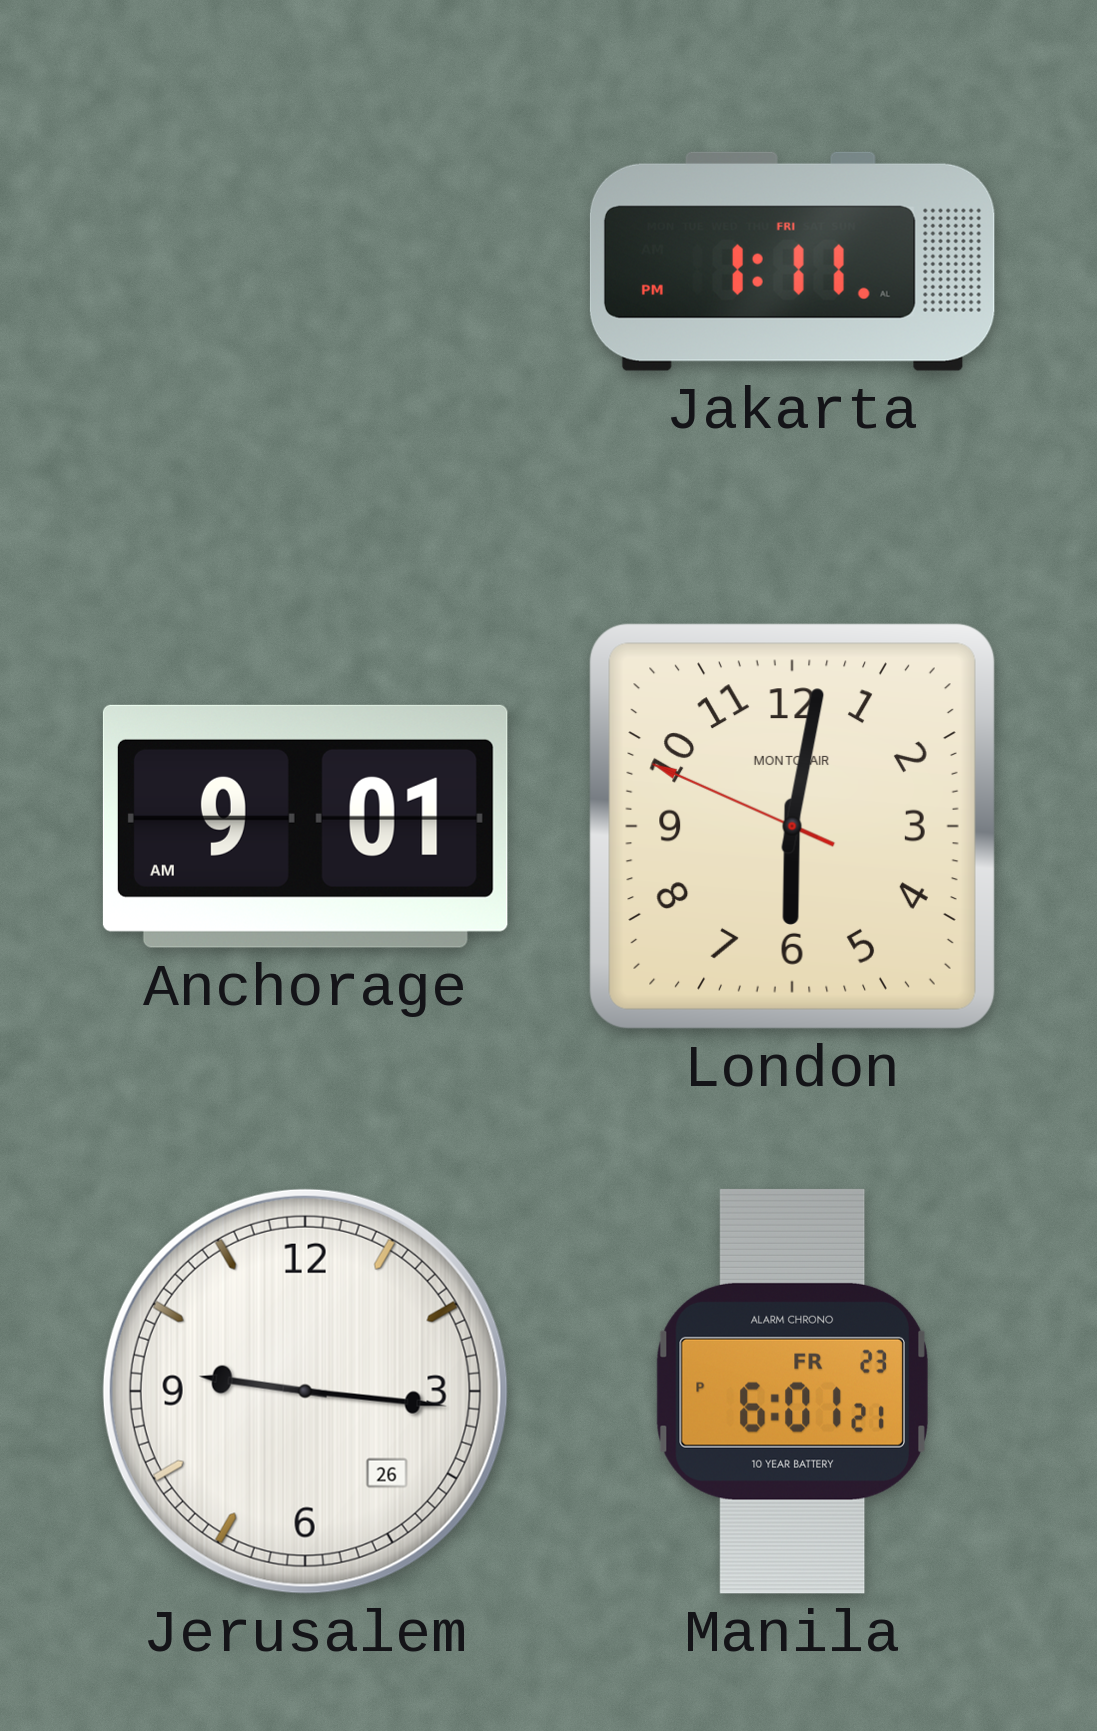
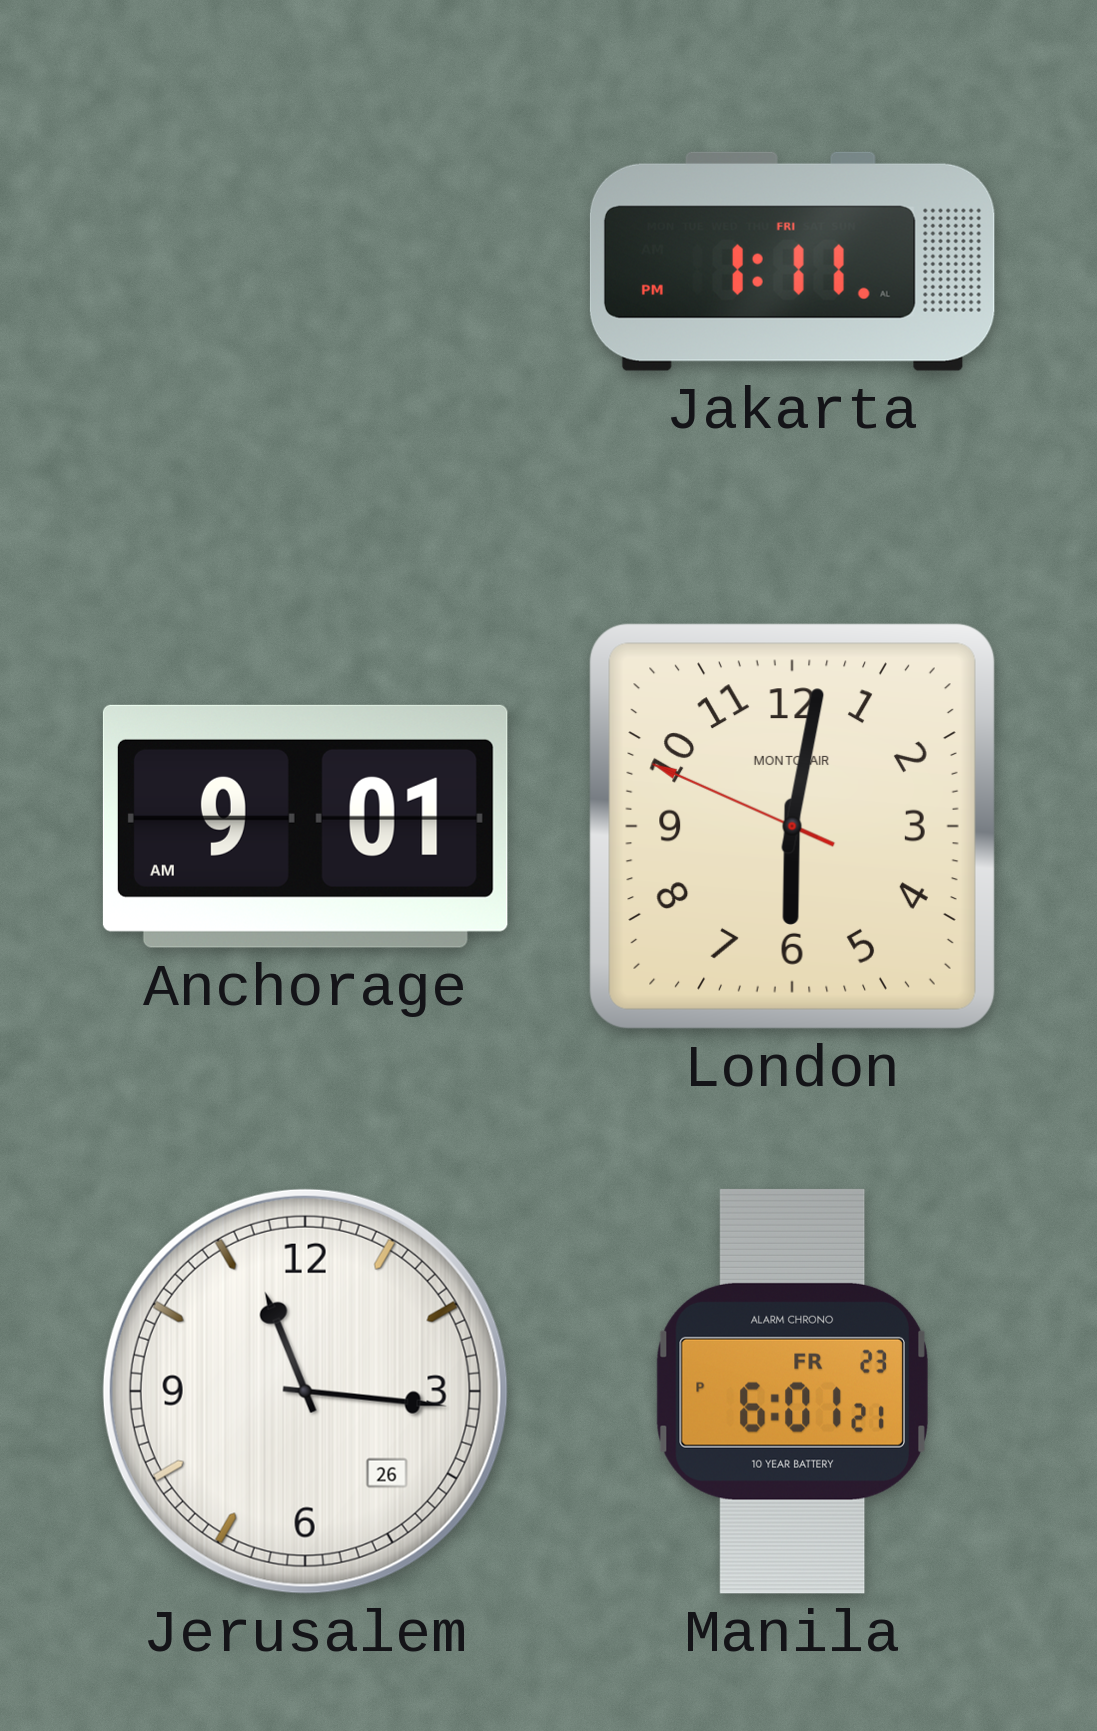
Jerusalem: 9:16 -> 11:16
